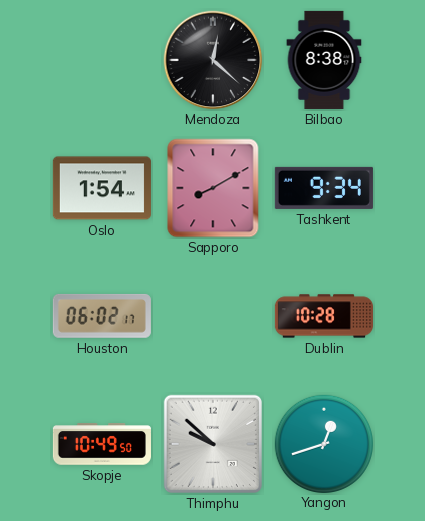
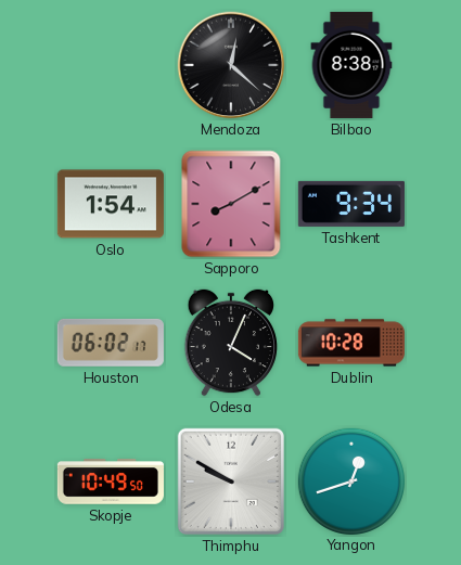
Odesa: none -> 4:04
Thimphu: 9:52 -> 9:50
